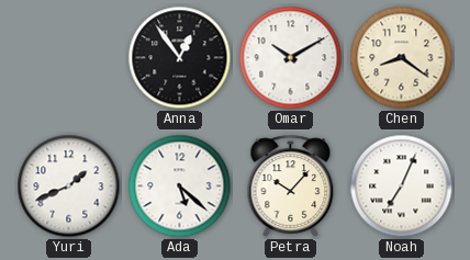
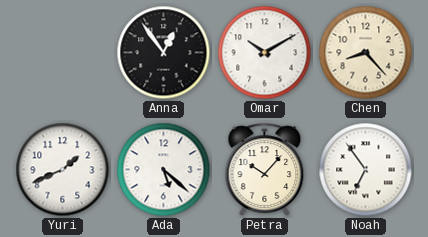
Chen: 8:21 -> 8:23
Noah: 7:04 -> 6:54
